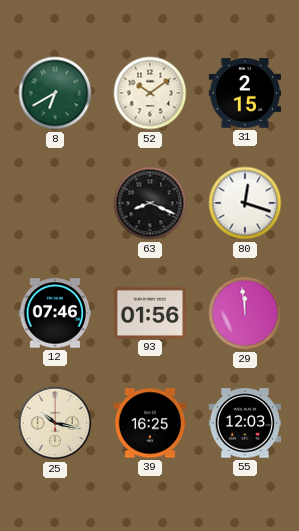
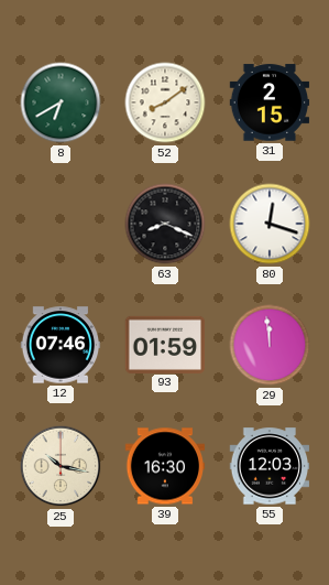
52: 10:09 -> 8:09
93: 01:56 -> 01:59
39: 16:25 -> 16:30
